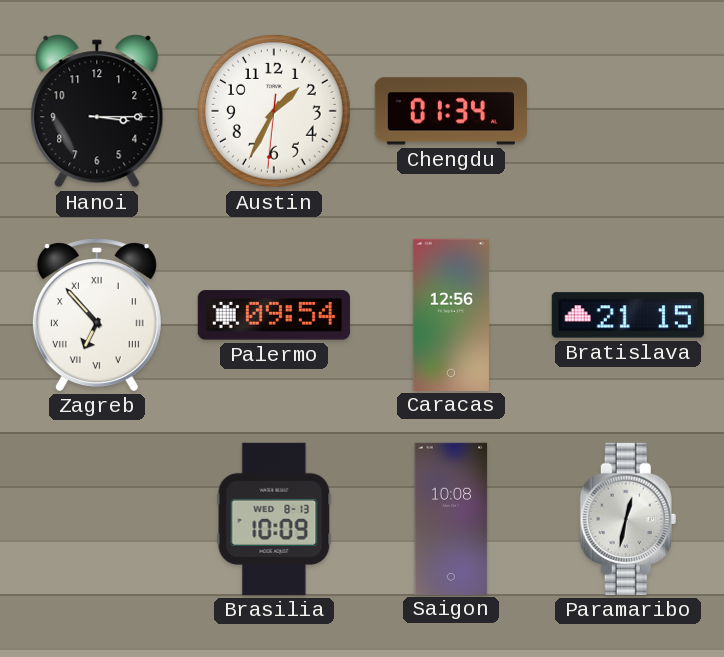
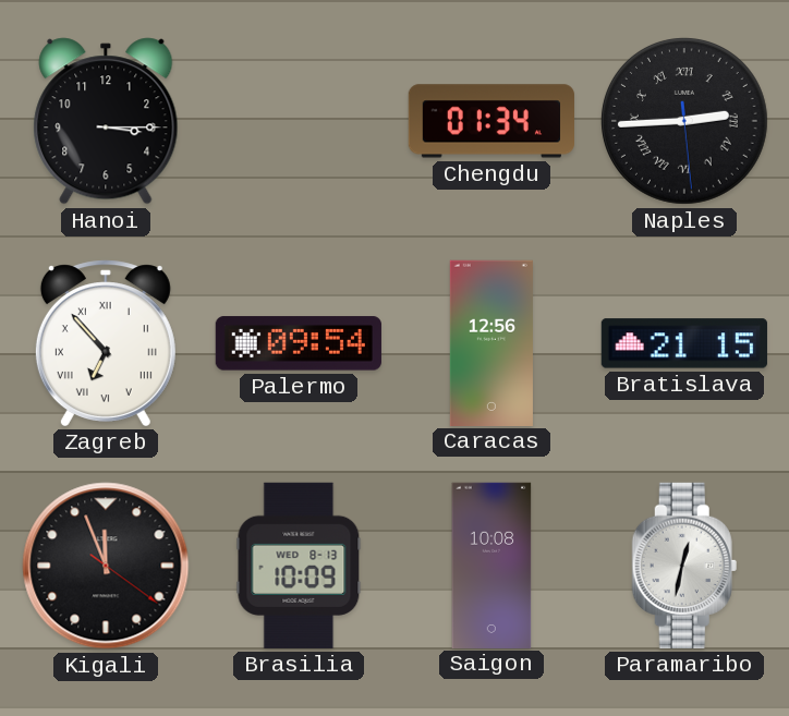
Austin: 1:34 -> none
Naples: none -> 2:44
Kigali: none -> 11:56
